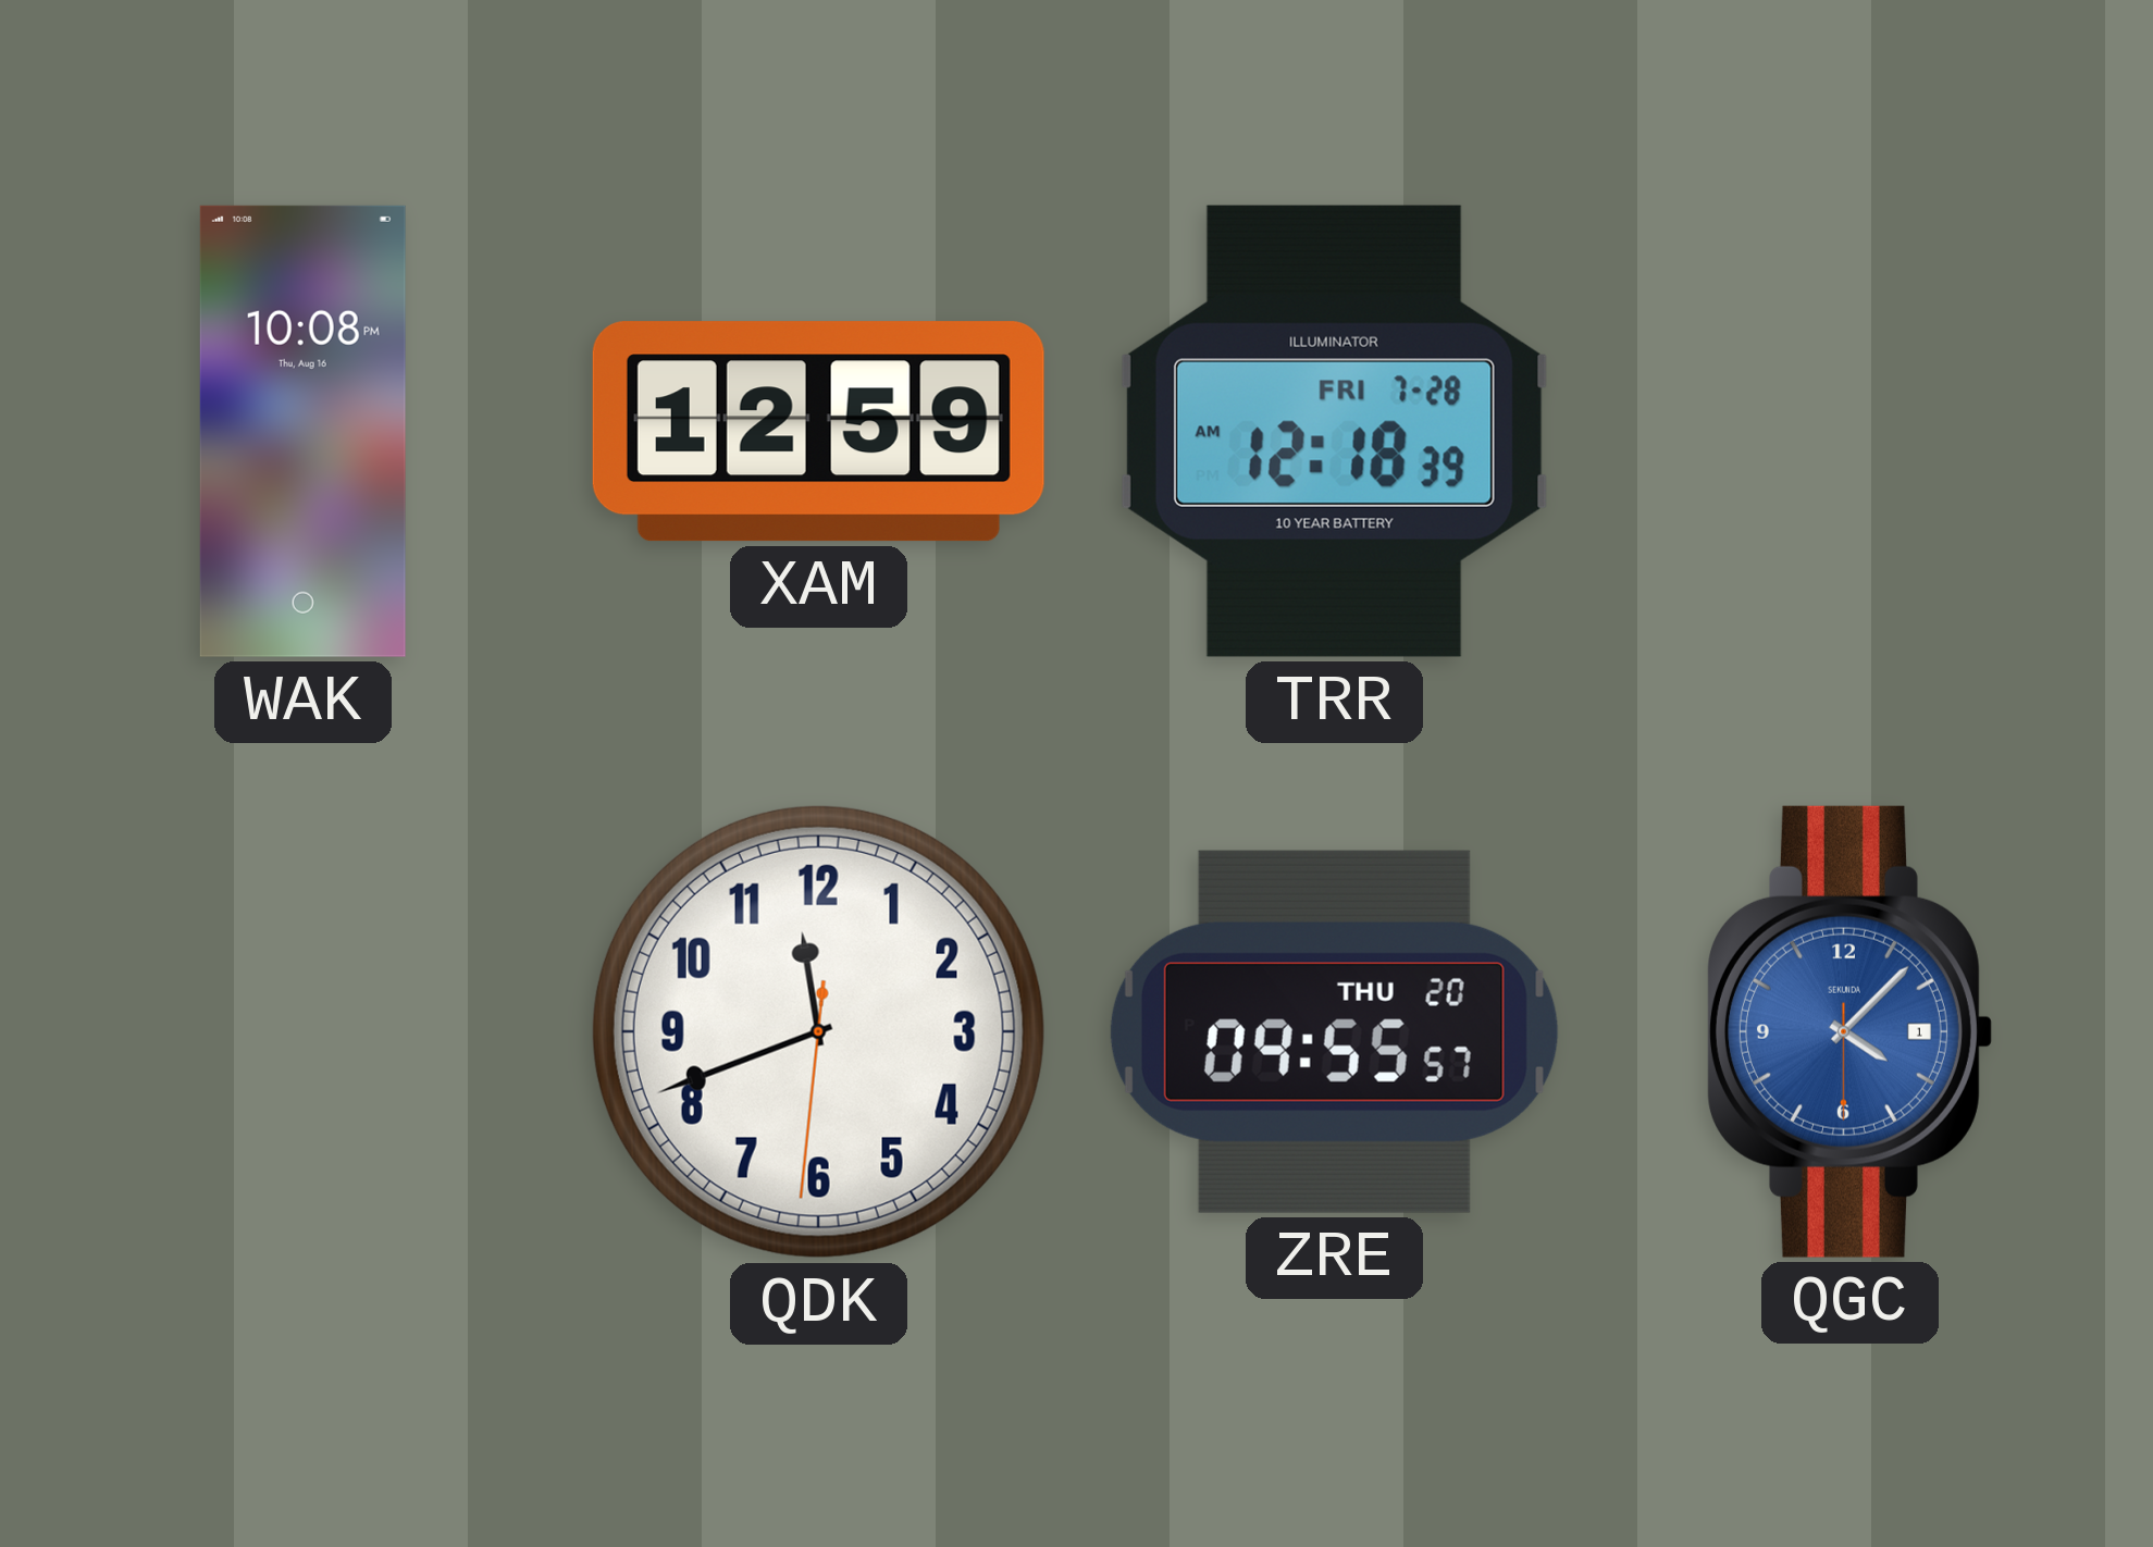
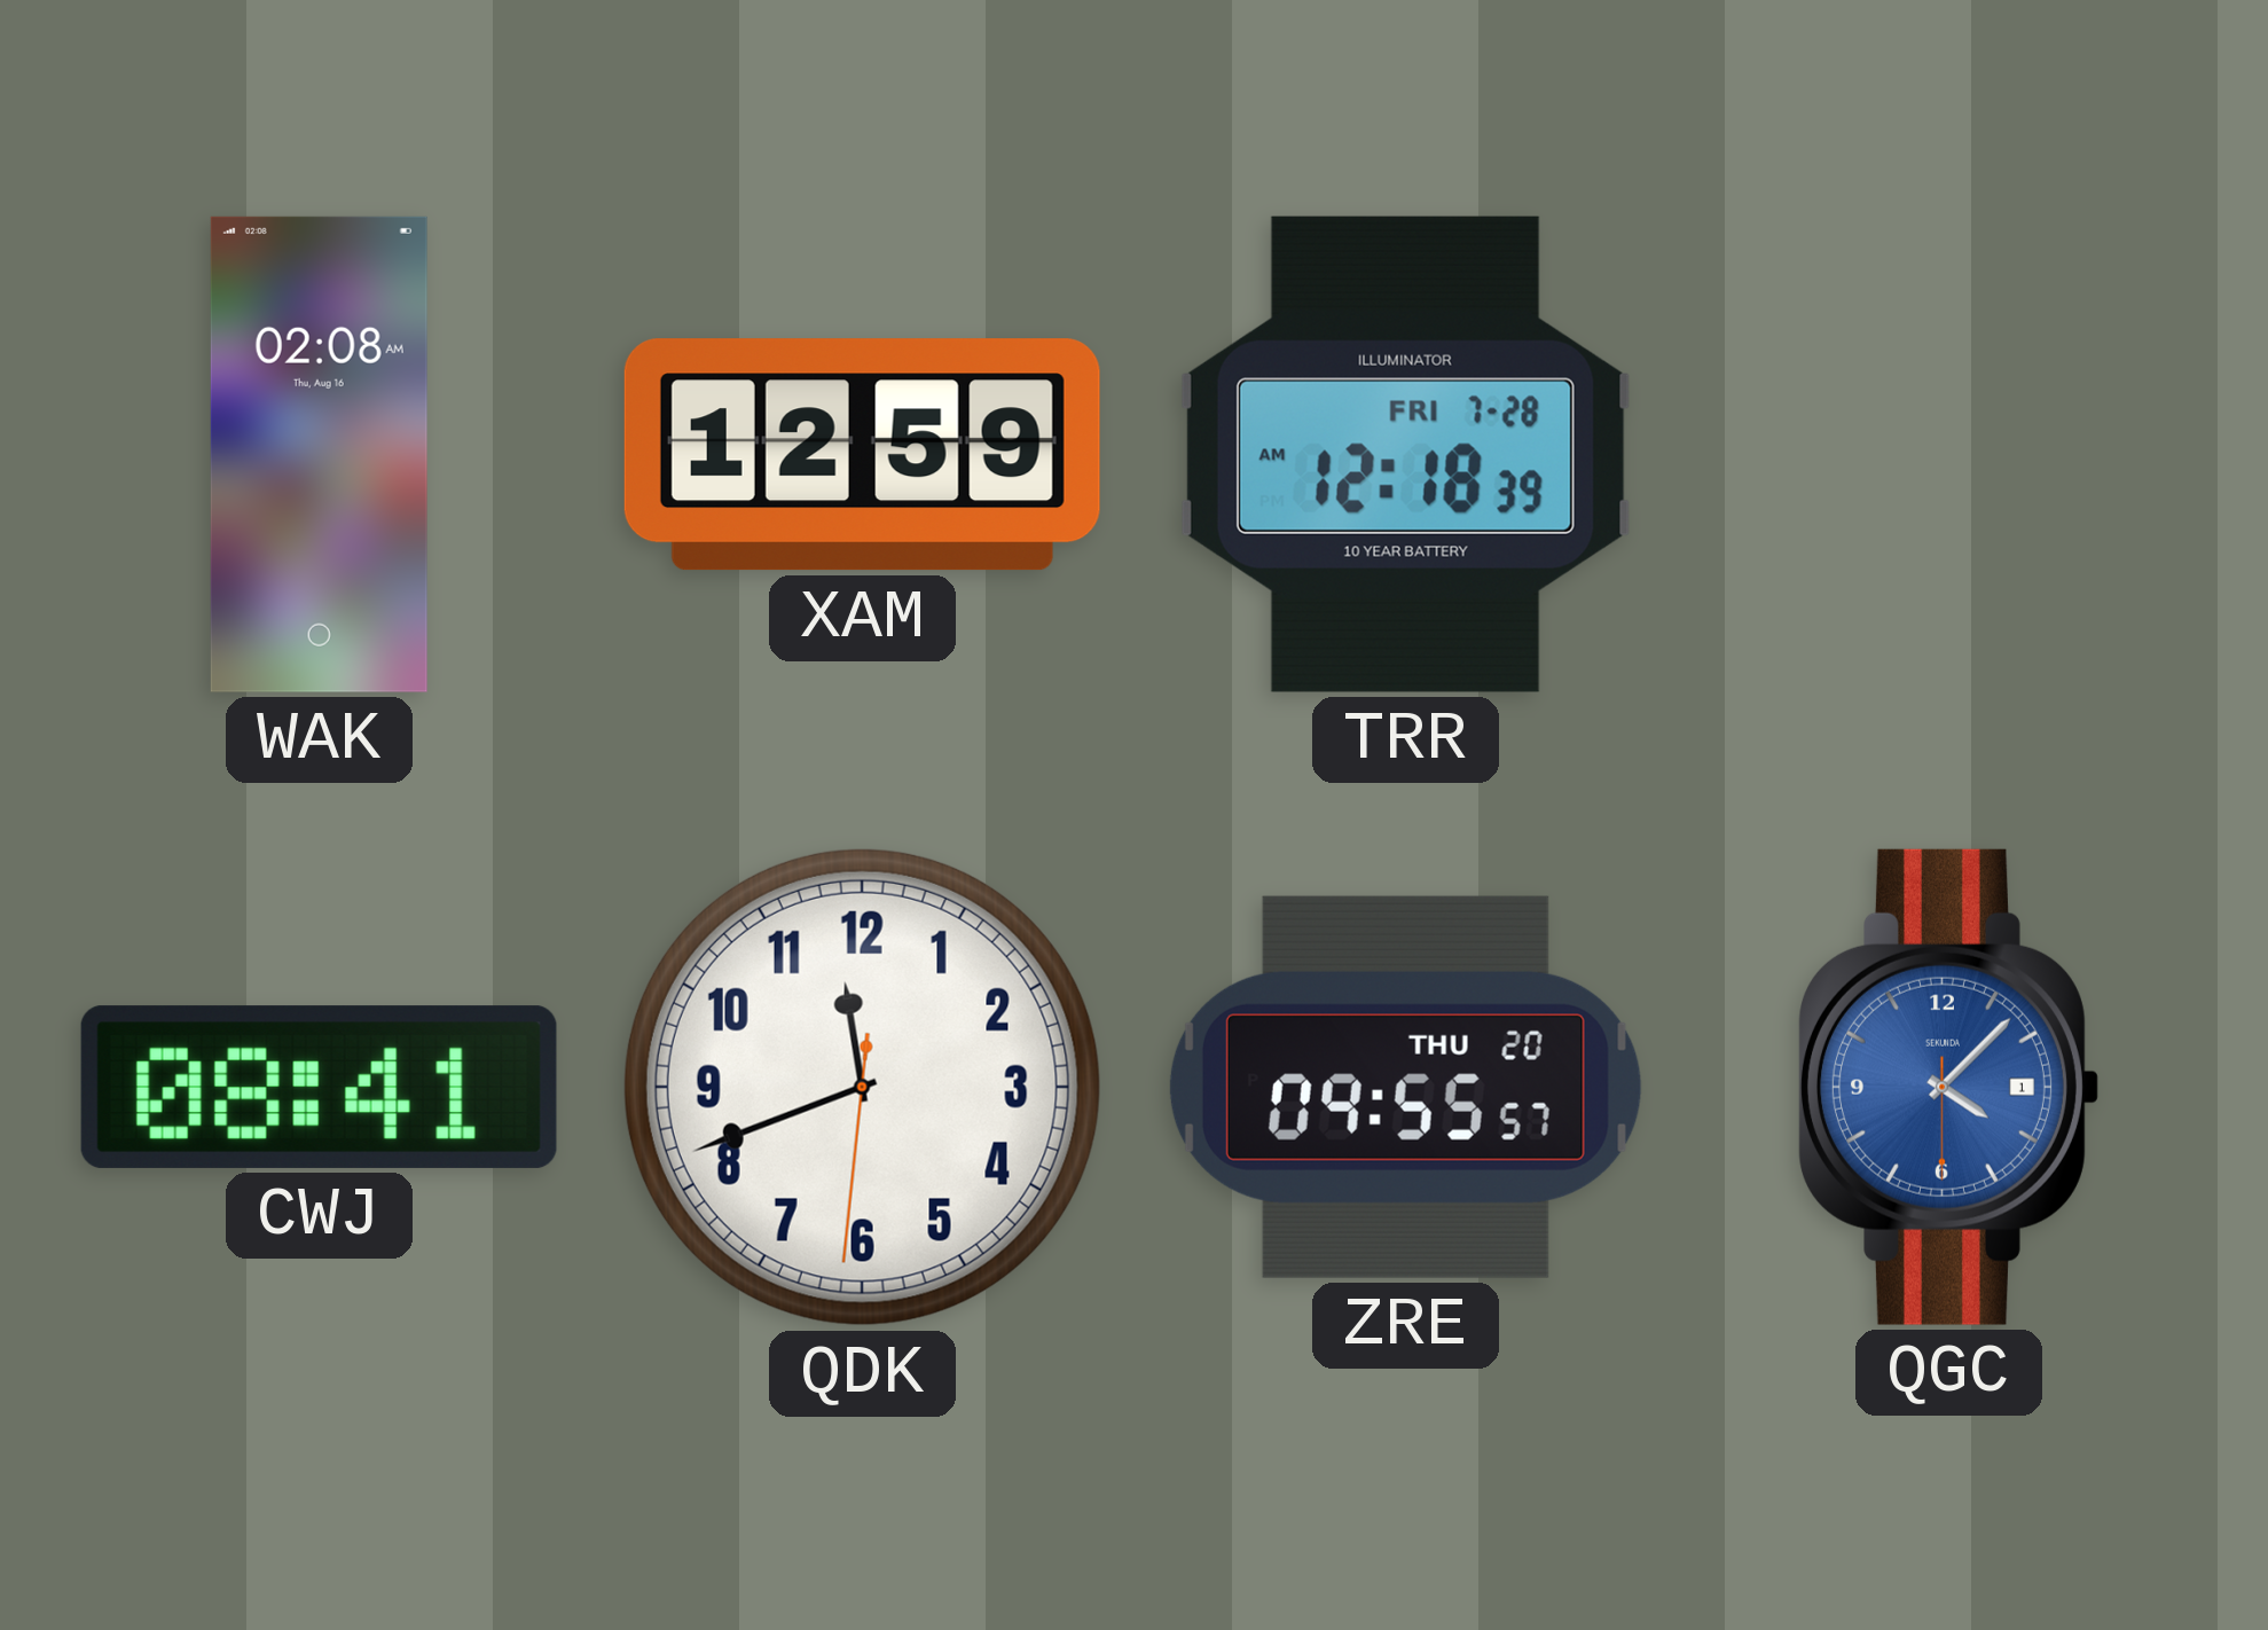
WAK: 10:08 -> 02:08
CWJ: none -> 08:41
